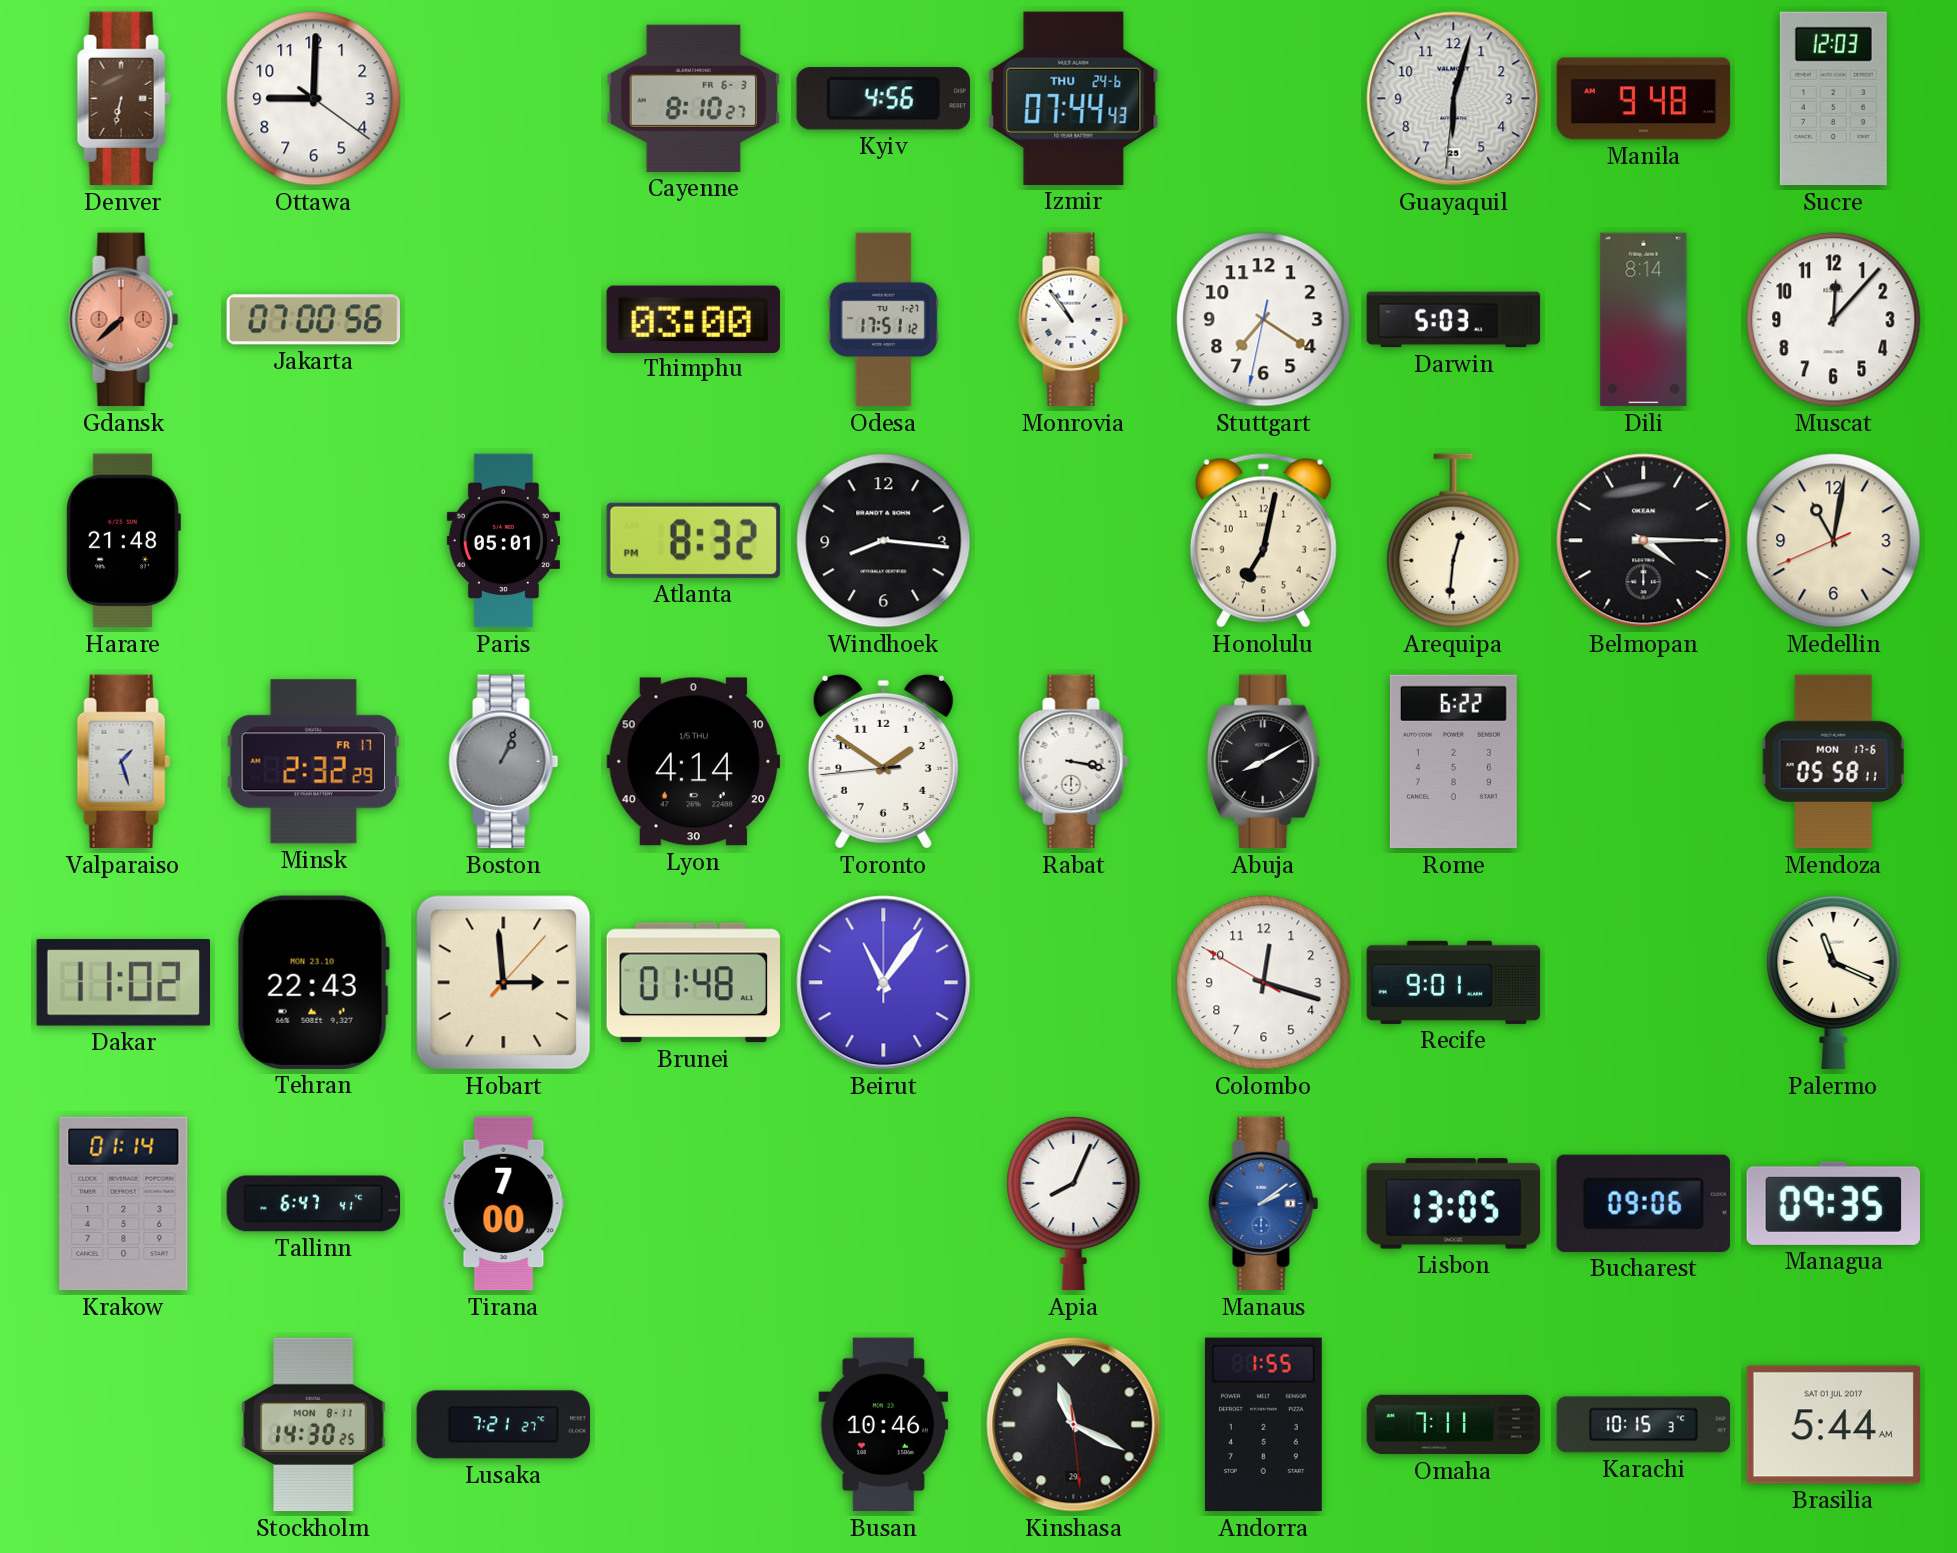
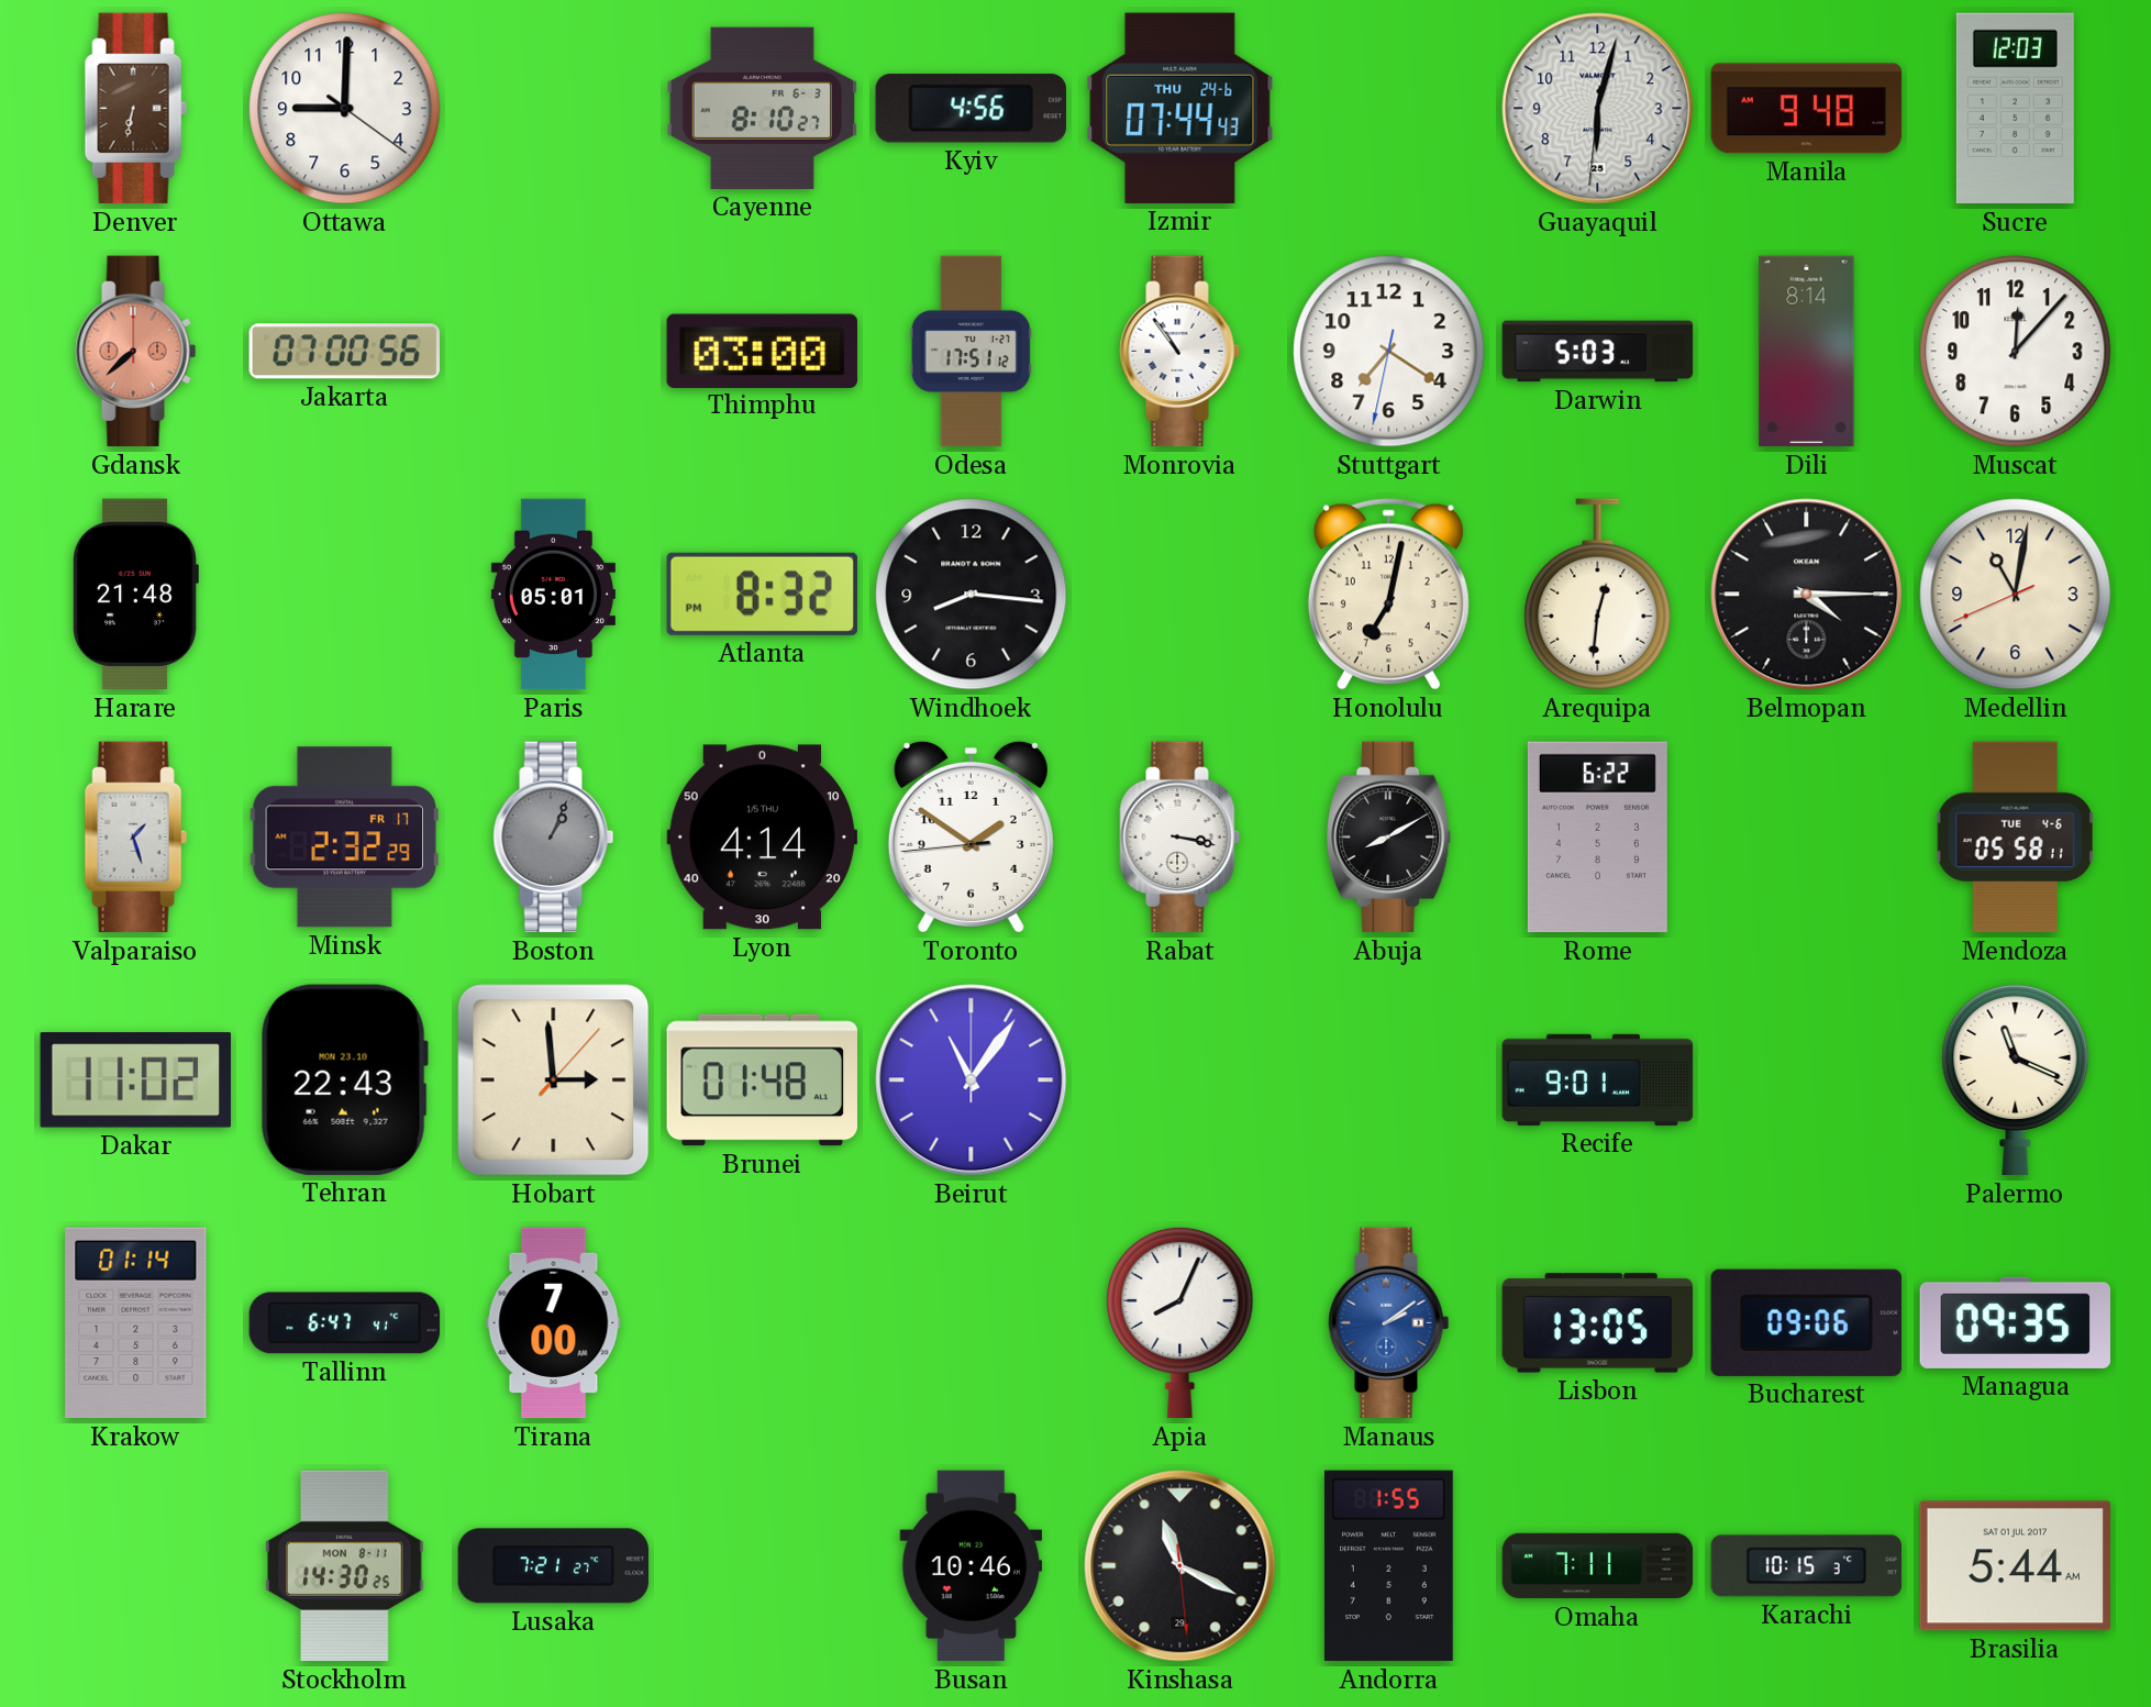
Mendoza date: MON 17-6 -> TUE 4-6
Colombo: 12:17 -> none
